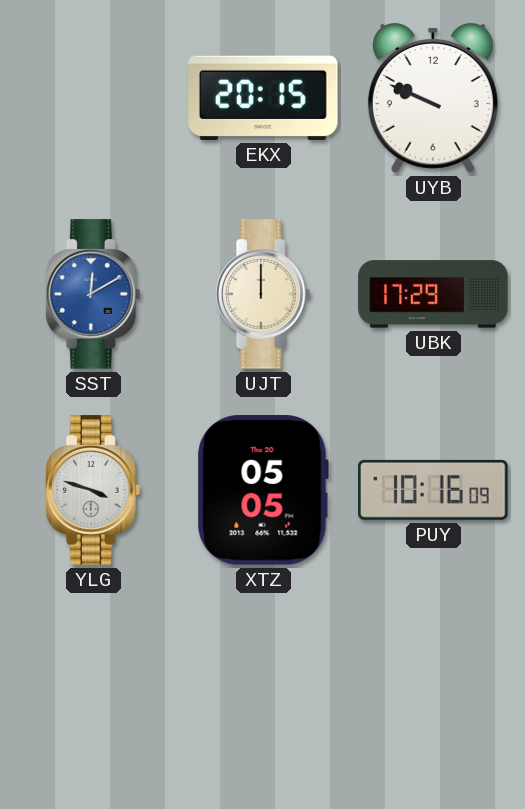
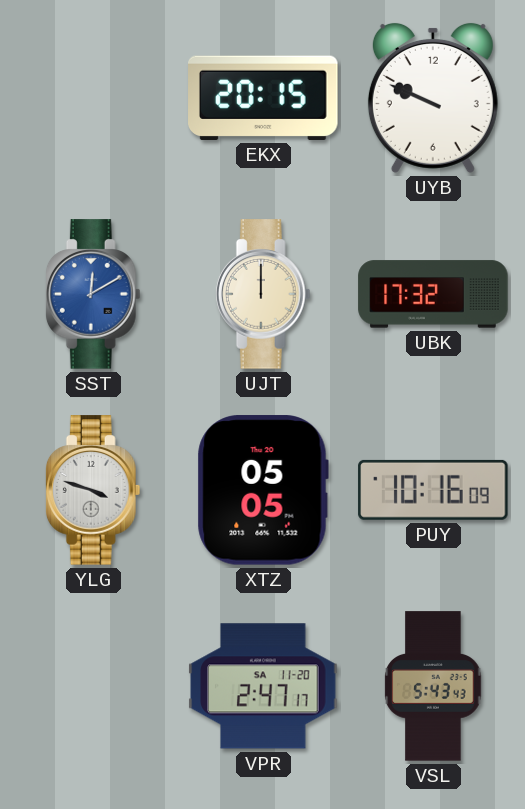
UBK: 17:29 -> 17:32
VPR: none -> 2:47
VSL: none -> 5:43
